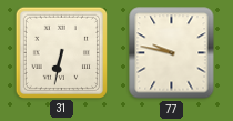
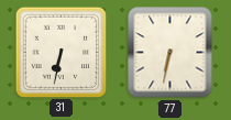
77: 9:47 -> 6:32
